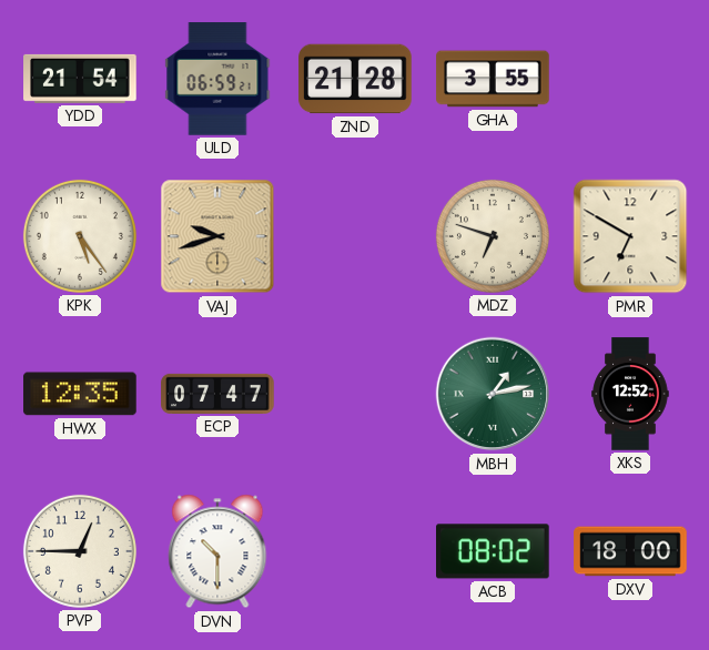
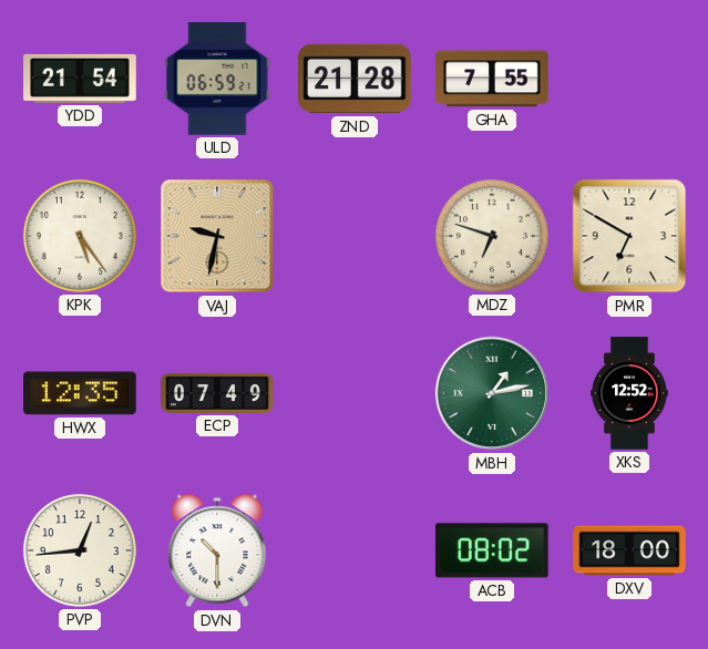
GHA: 3:55 -> 7:55
VAJ: 9:42 -> 9:32
ECP: 07:47 -> 07:49
PVP: 12:45 -> 12:44
